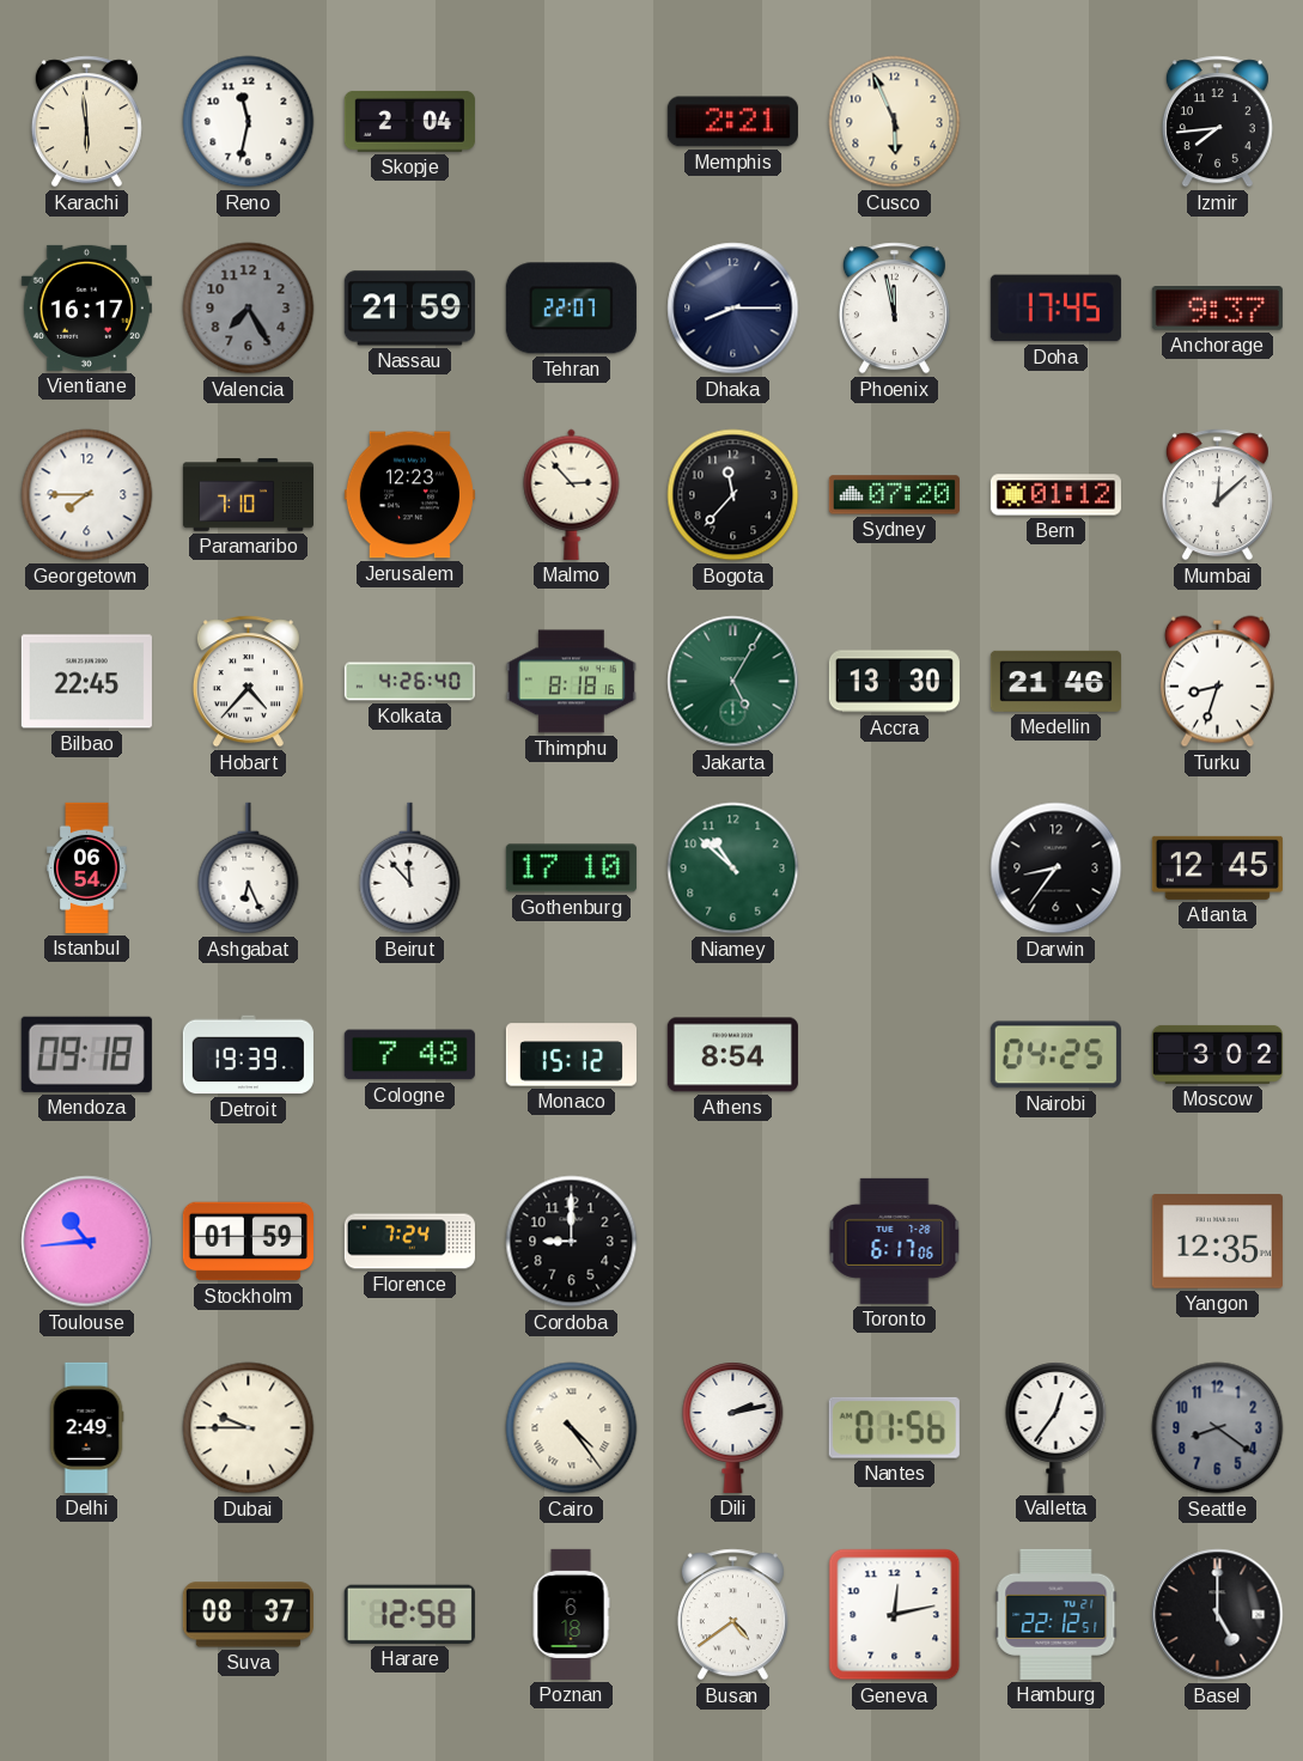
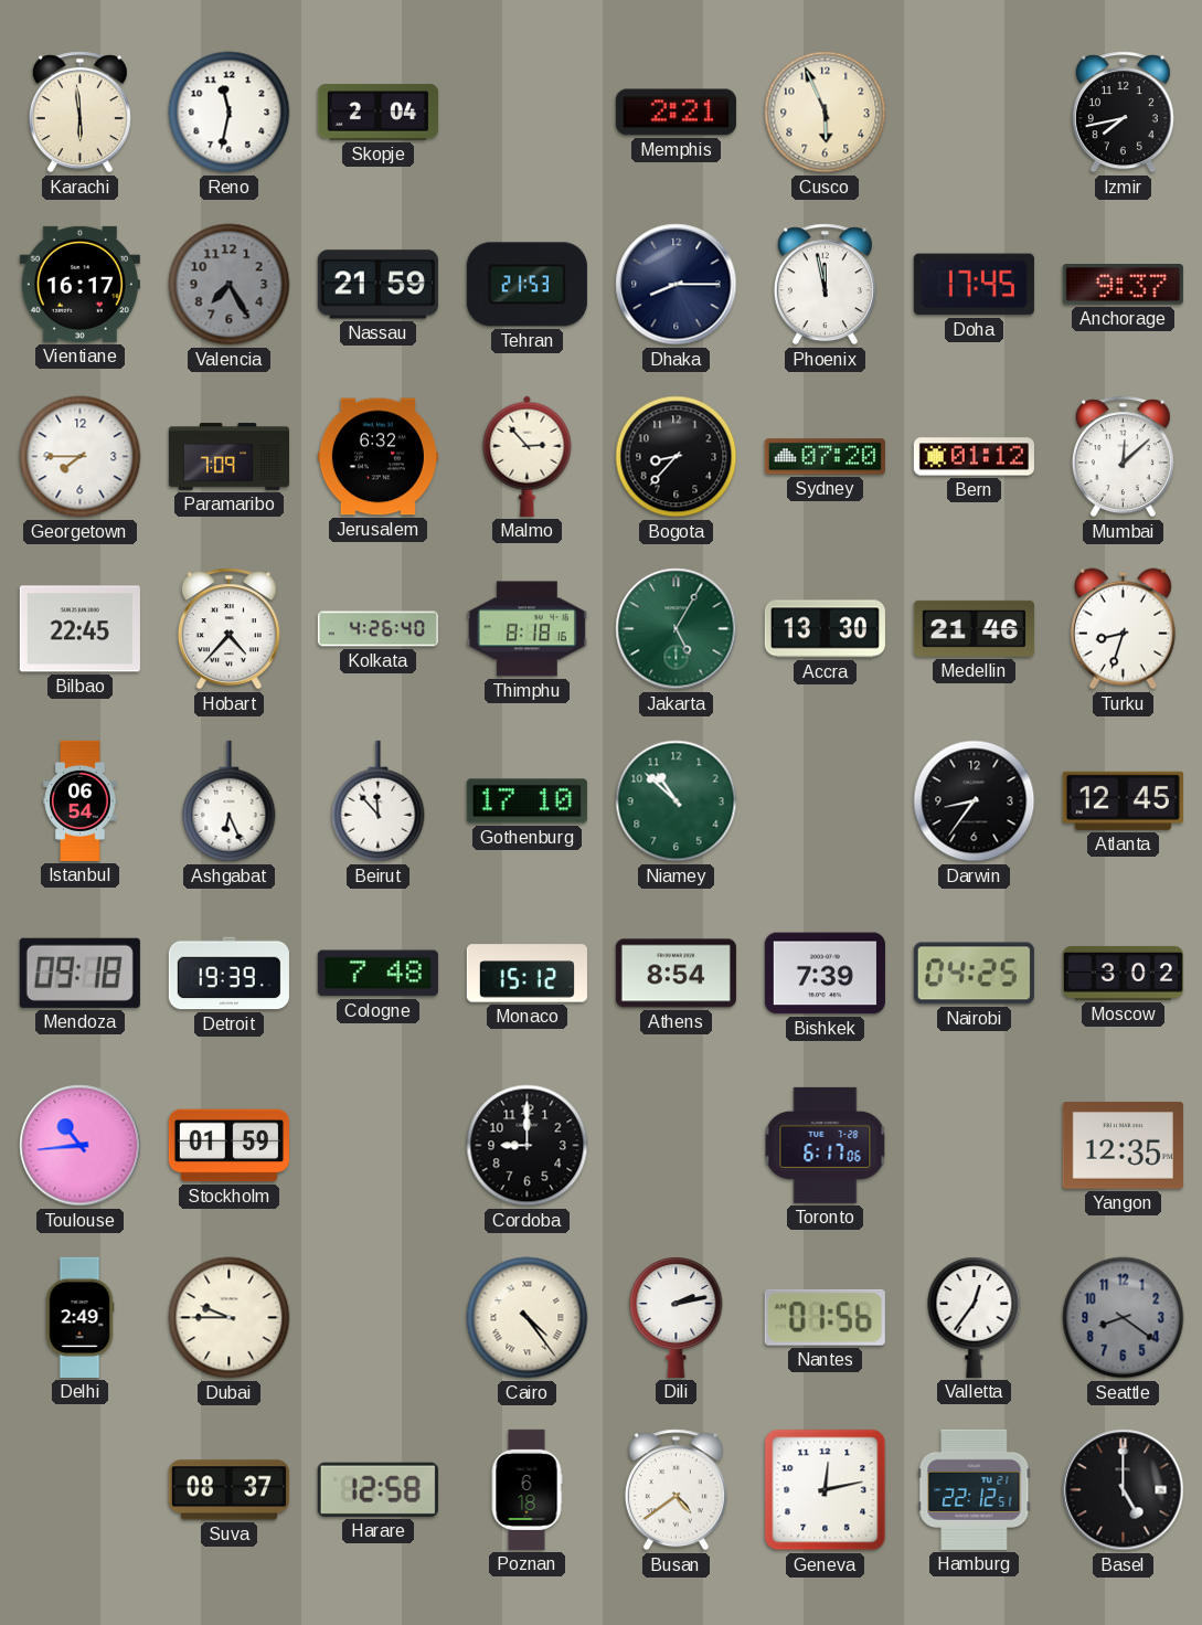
Izmir: 7:44 -> 7:43
Tehran: 22:07 -> 21:53
Paramaribo: 7:10 -> 7:09
Jerusalem: 12:23 -> 6:32
Bogota: 11:37 -> 8:37
Bishkek: none -> 7:39
Florence: 7:24 -> none
